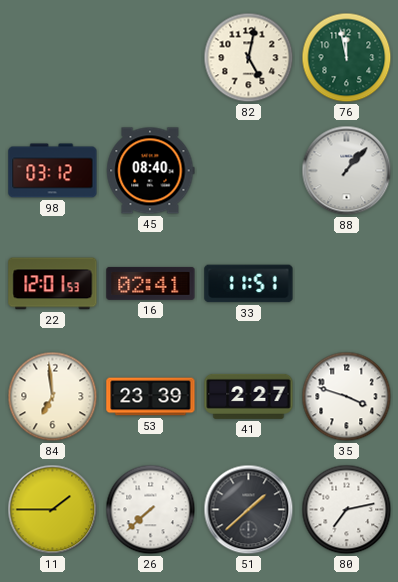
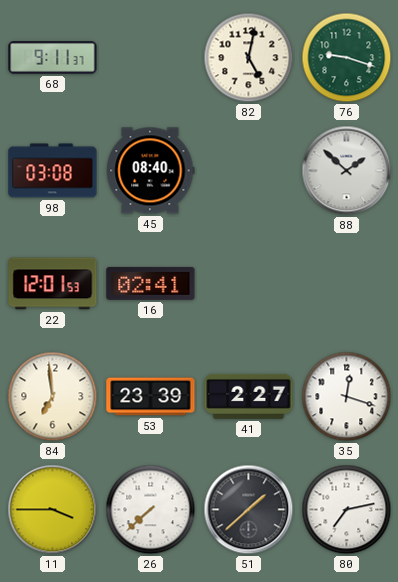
68: none -> 9:11
76: 11:58 -> 9:18
98: 03:12 -> 03:08
88: 1:07 -> 1:52
33: 11:51 -> none
35: 3:48 -> 12:18
11: 1:45 -> 3:45
